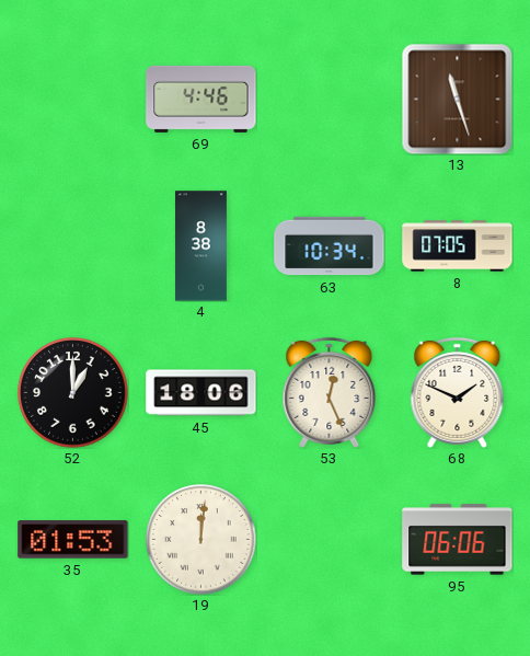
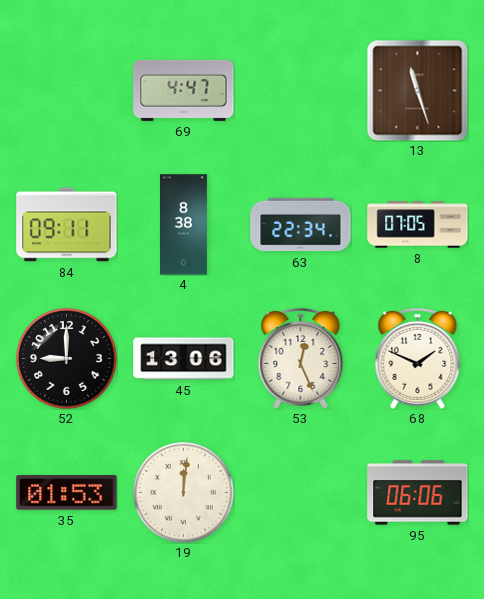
69: 4:46 -> 4:47
84: none -> 09:11
63: 10:34 -> 22:34
52: 1:00 -> 9:00
45: 18:06 -> 13:06
